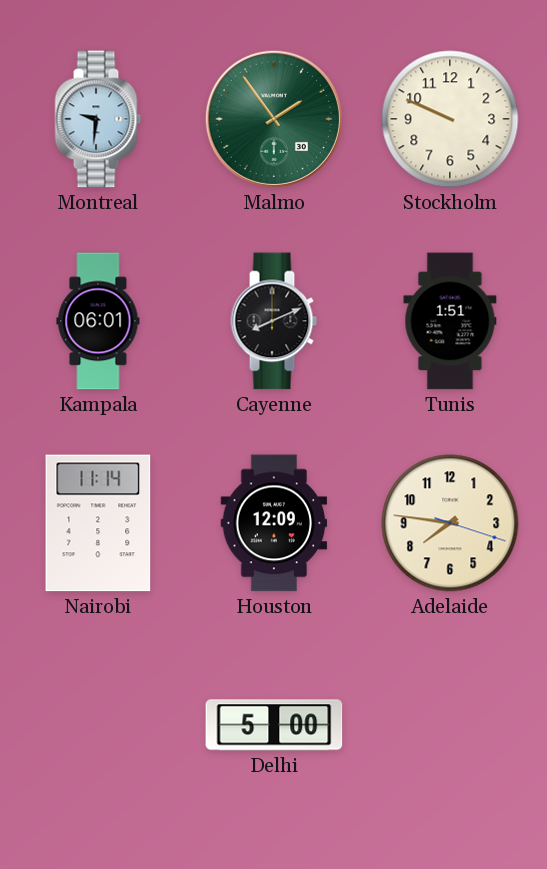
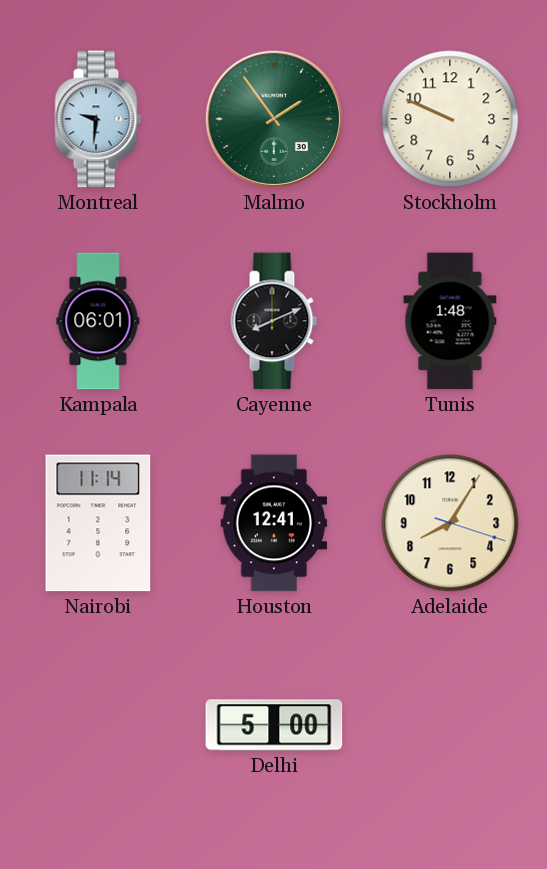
Tunis: 1:51 -> 1:48
Houston: 12:09 -> 12:41
Adelaide: 7:46 -> 8:05
